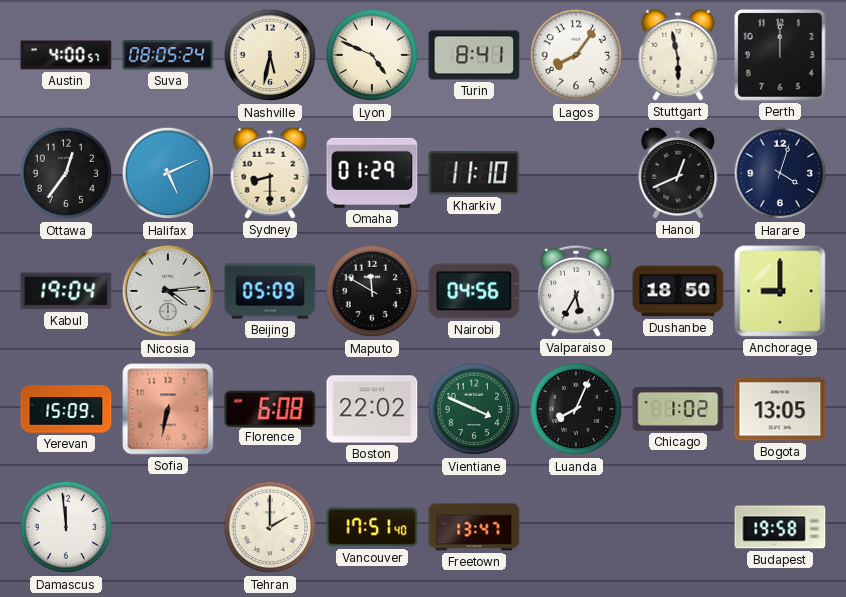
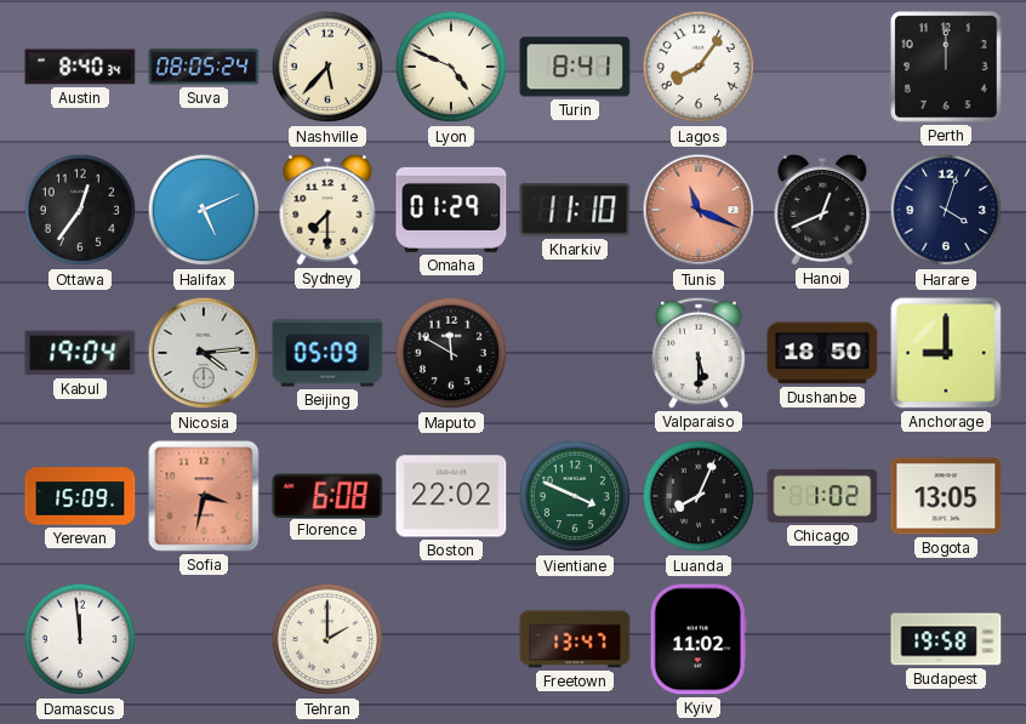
Austin: 4:00 -> 8:40
Nashville: 5:32 -> 5:37
Stuttgart: 5:58 -> none
Sydney: 8:30 -> 7:30
Tunis: none -> 11:19
Nairobi: 04:56 -> none
Valparaiso: 5:35 -> 5:30
Sofia: 6:32 -> 3:32
Vancouver: 17:51 -> none
Kyiv: none -> 11:02
